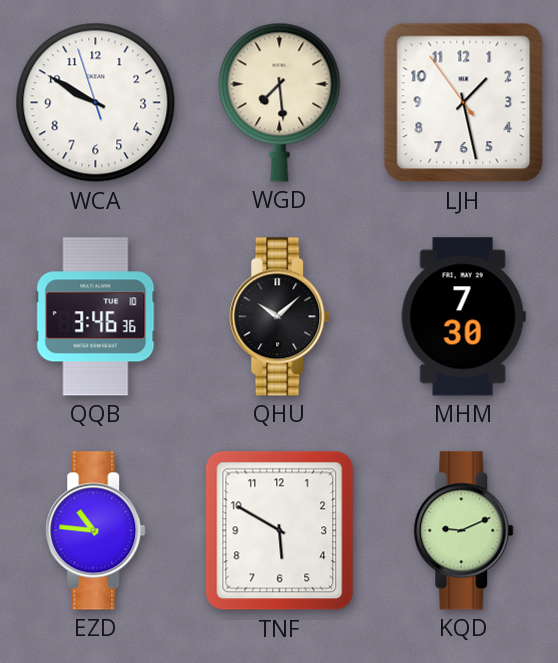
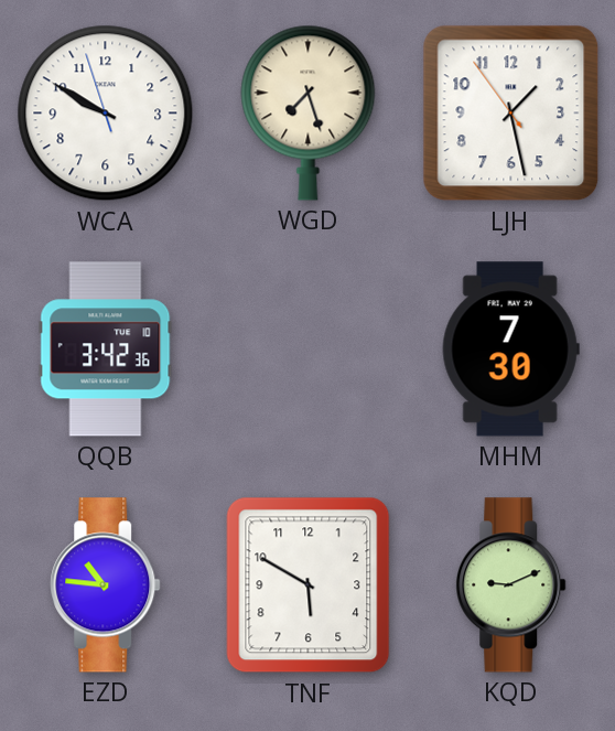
WGD: 7:29 -> 7:27
QQB: 3:46 -> 3:42
QHU: 10:08 -> none
